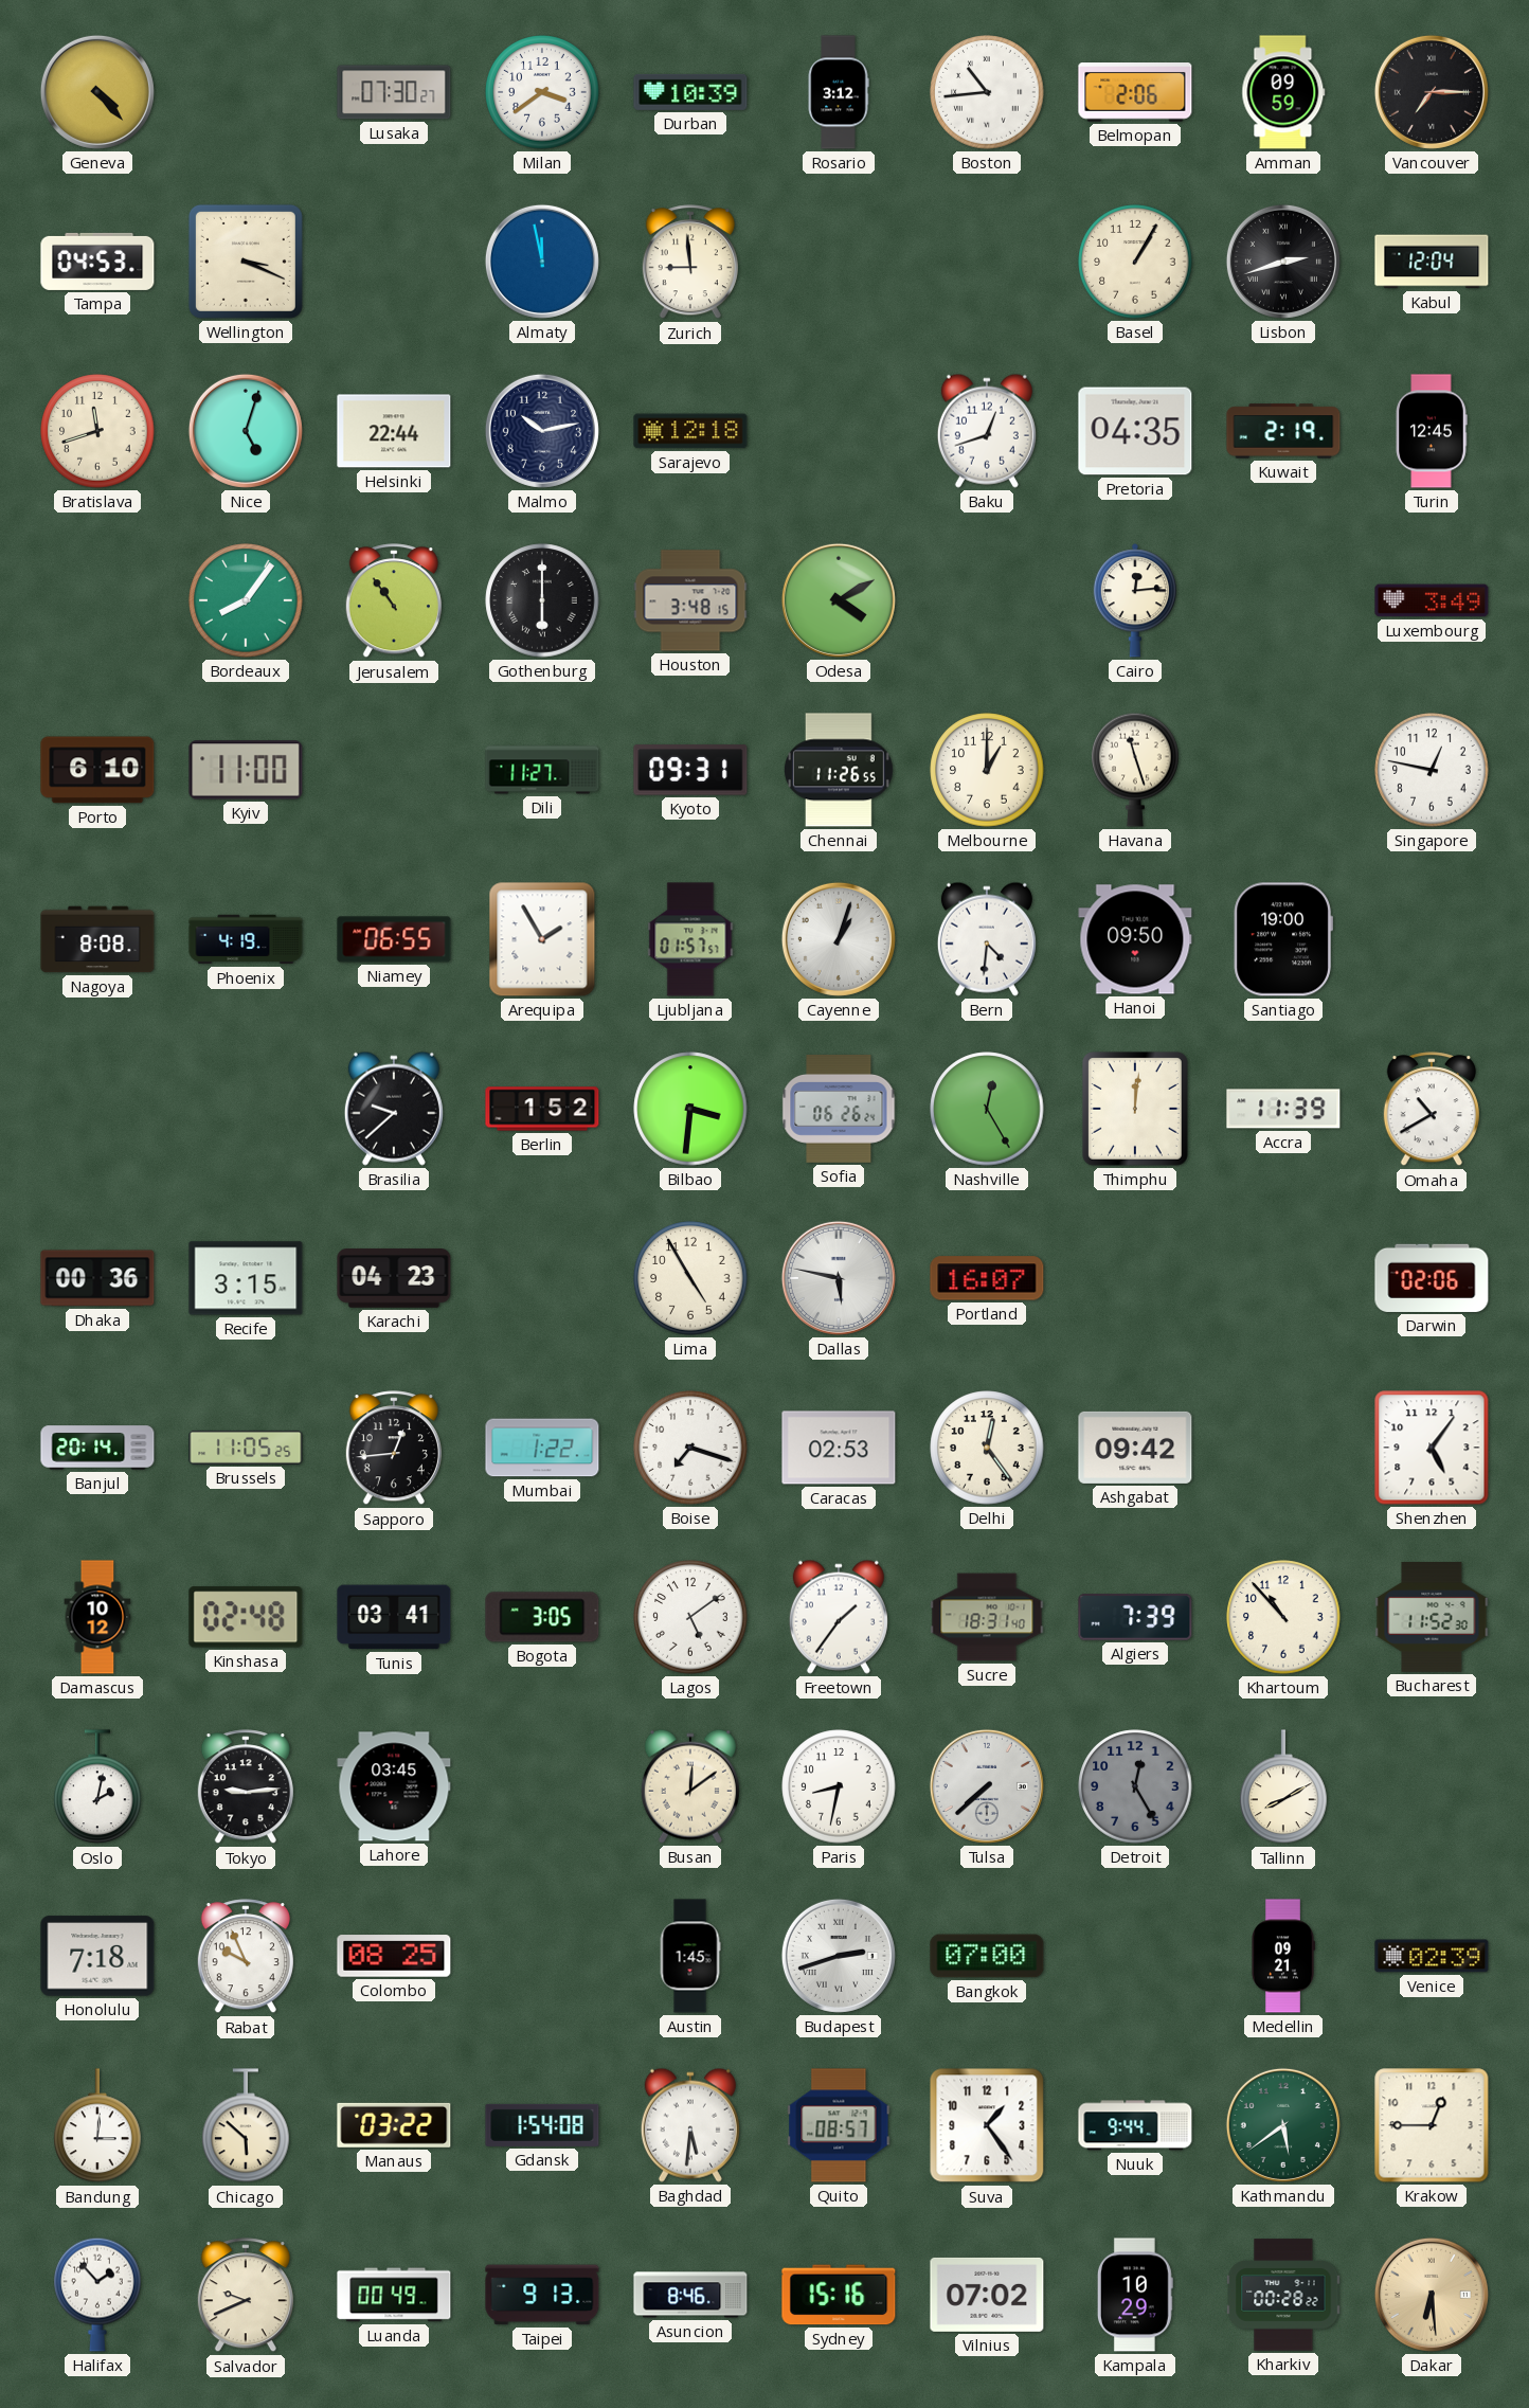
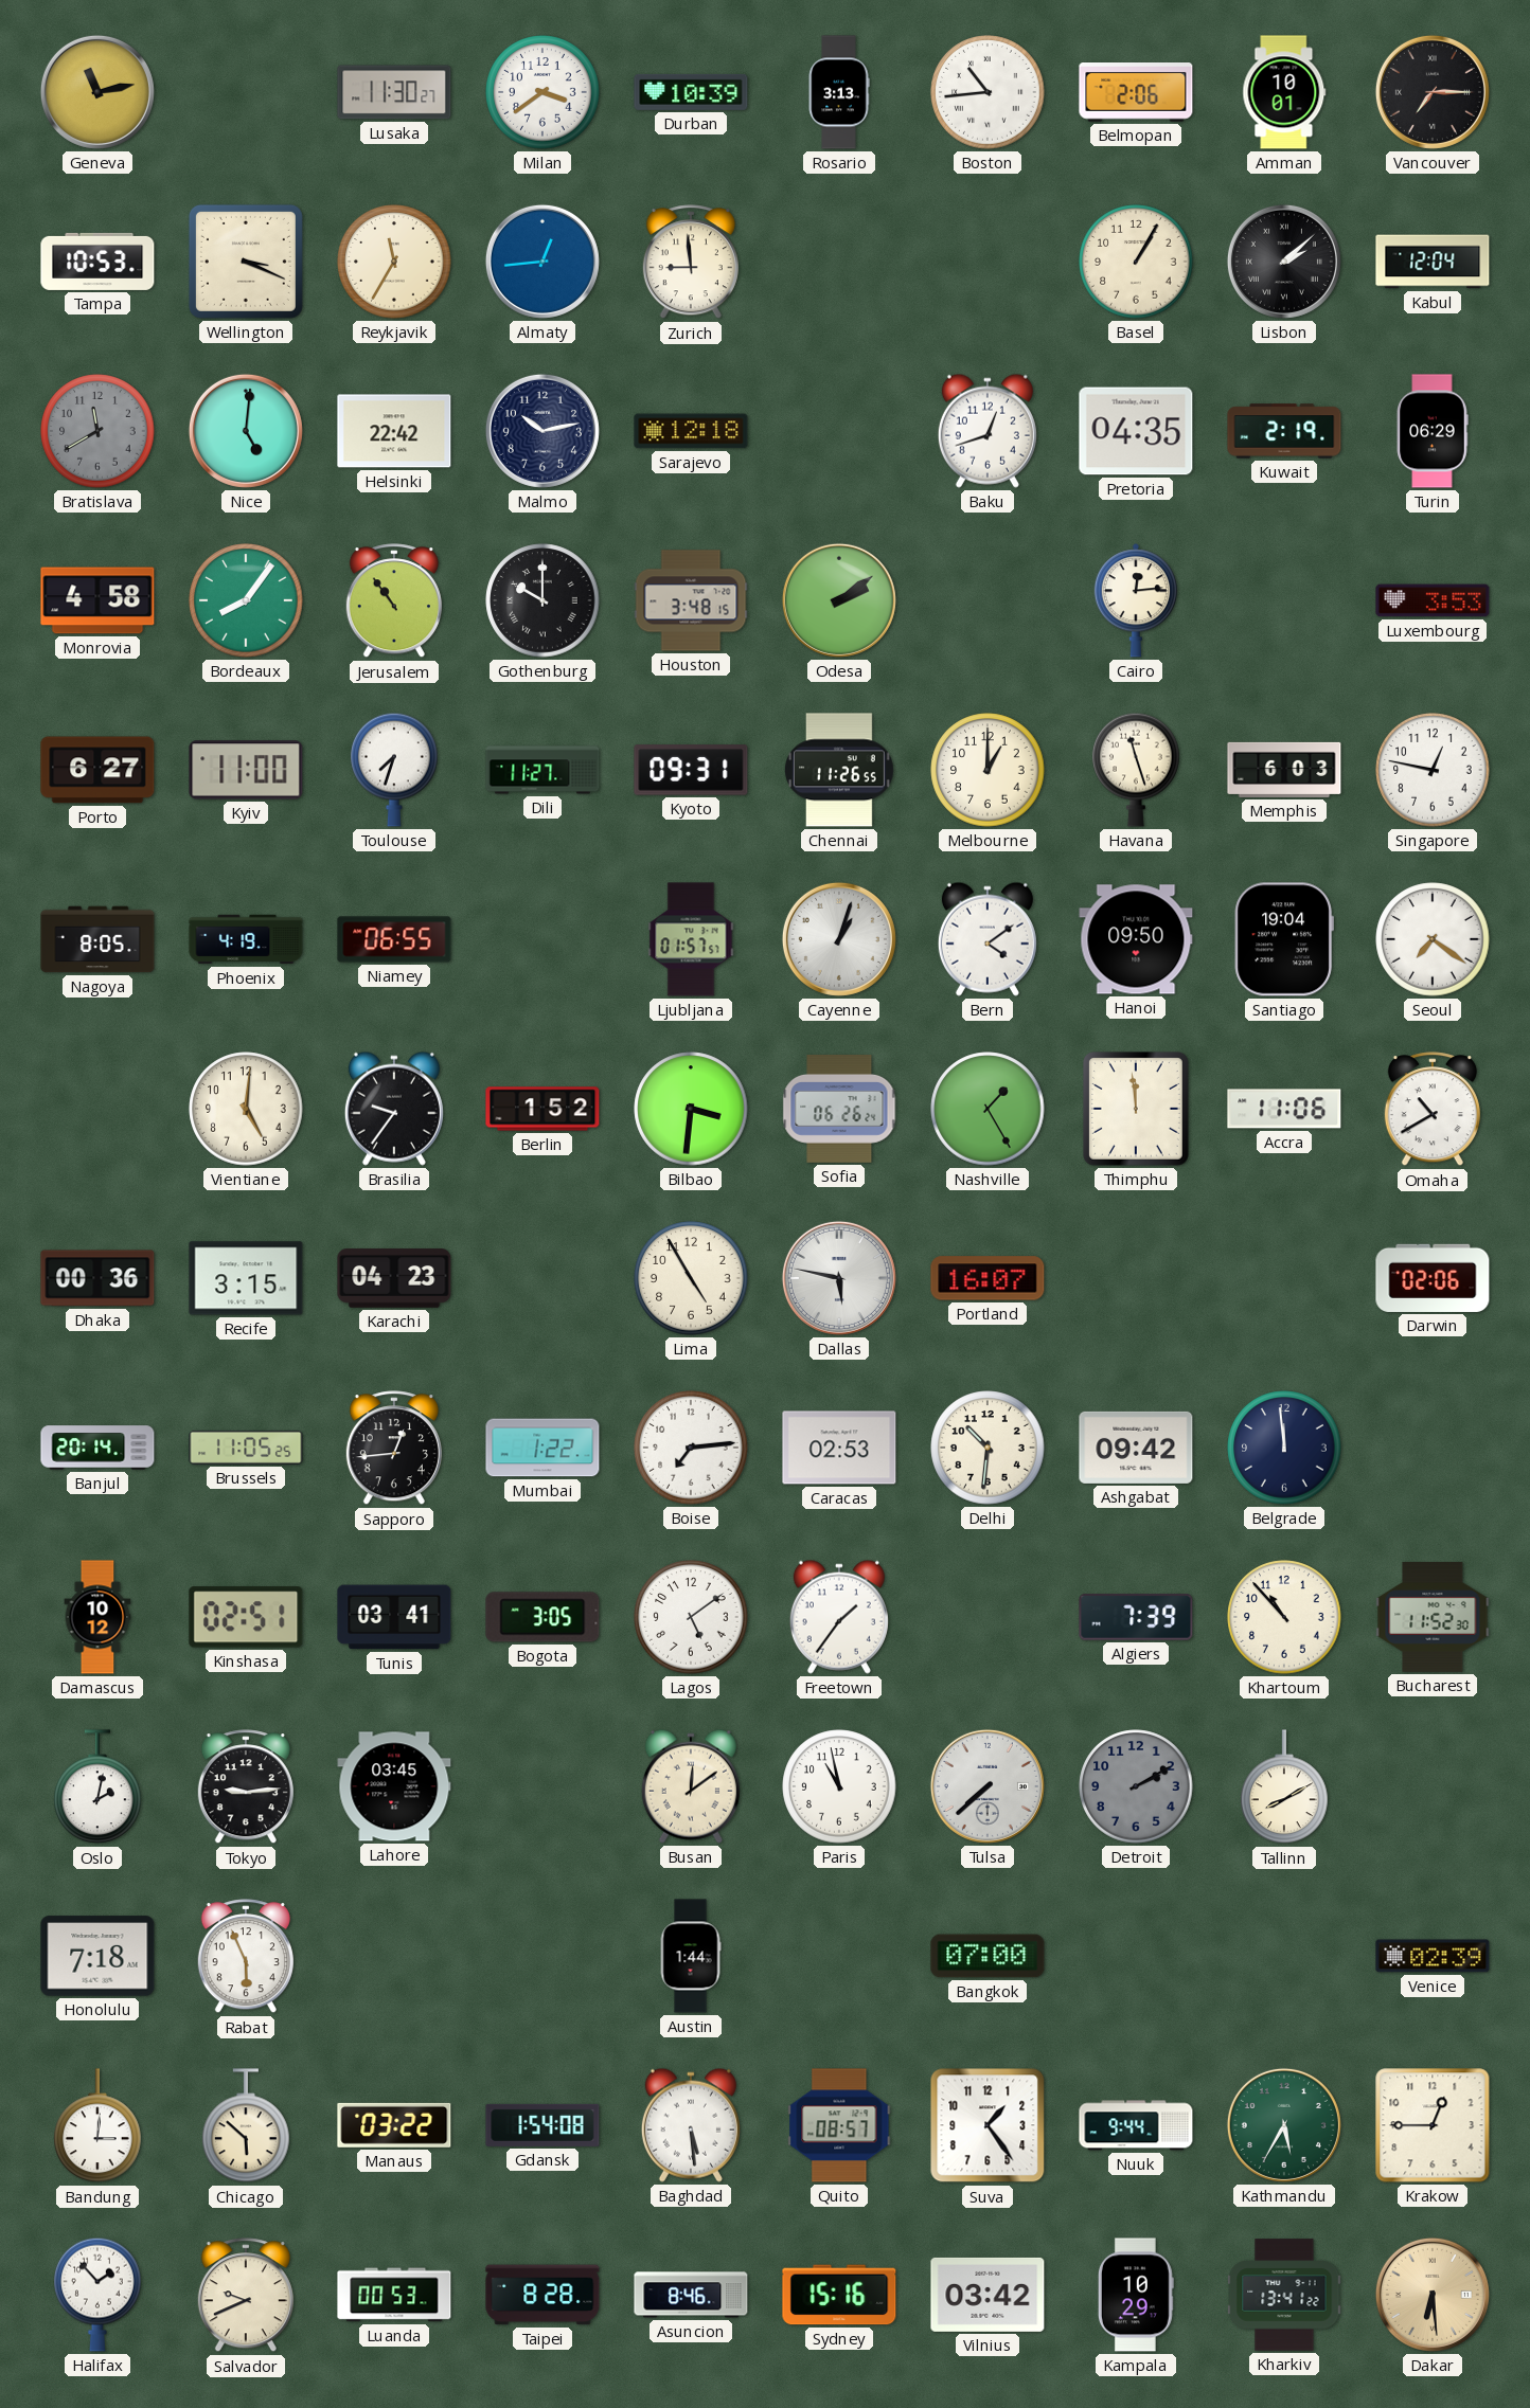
Geneva: 4:23 -> 11:13
Lusaka: 07:30 -> 11:30
Rosario: 3:12 -> 3:13
Amman: 09:59 -> 10:01
Tampa: 04:53 -> 10:53
Reykjavik: none -> 11:35
Almaty: 11:58 -> 12:44
Lisbon: 2:42 -> 2:08
Bratislava: 11:42 -> 11:40
Bratislava dial: cream -> grey
Nice: 5:03 -> 5:01
Helsinki: 22:44 -> 22:42
Turin: 12:45 -> 06:29
Monrovia: none -> 4:58
Gothenburg: 6:00 -> 10:00
Odesa: 4:10 -> 2:09
Luxembourg: 3:49 -> 3:53
Porto: 6:10 -> 6:27
Toulouse: none -> 7:33
Memphis: none -> 6:03
Nagoya: 8:08 -> 8:05
Arequipa: 1:55 -> none
Bern: 4:31 -> 4:09
Santiago: 19:00 -> 19:04
Seoul: none -> 7:21
Vientiane: none -> 5:01
Brasilia: 9:38 -> 9:36
Nashville: 12:25 -> 1:25
Thimphu: 12:01 -> 11:59
Accra: 11:39 -> 11:06
Boise: 7:18 -> 7:14
Delhi: 12:24 -> 10:31
Belgrade: none -> 11:59
Shenzhen: 5:06 -> none
Kinshasa: 02:48 -> 02:51
Sucre: 18:31 -> none
Paris: 8:32 -> 10:58
Detroit: 12:25 -> 2:10
Rabat: 9:56 -> 5:56
Colombo: 08:25 -> none
Austin: 1:45 -> 1:44
Budapest: 2:42 -> none
Medellin: 09:21 -> none
Baghdad: 5:31 -> 5:29
Kathmandu: 5:39 -> 5:35
Luanda: 00:49 -> 00:53
Taipei: 9:13 -> 8:28
Vilnius: 07:02 -> 03:42
Kharkiv: 00:28 -> 13:41
